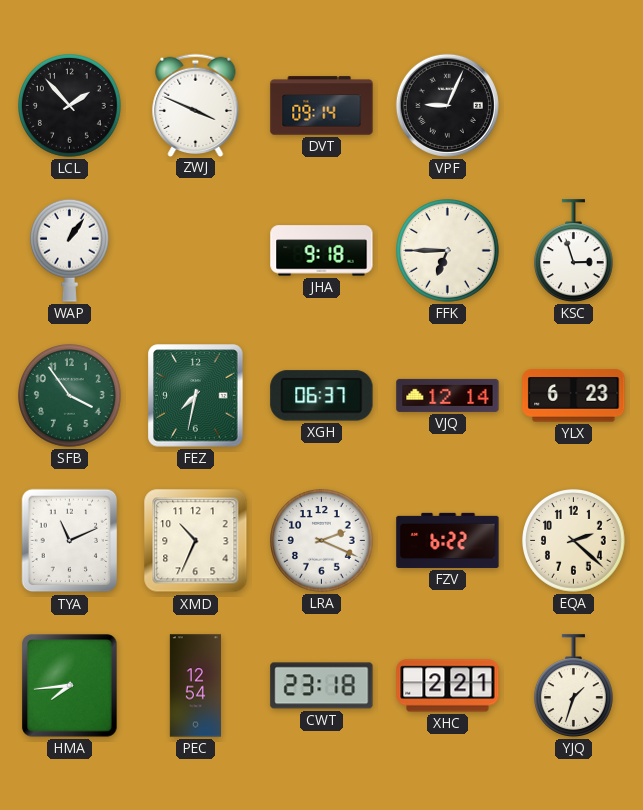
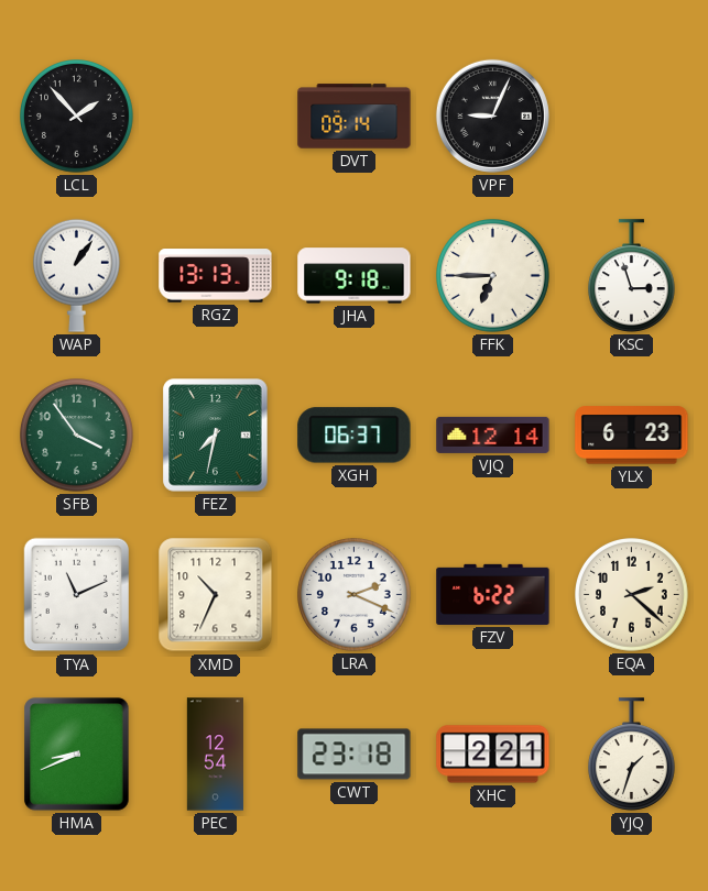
ZWJ: 3:49 -> none
RGZ: none -> 13:13
HMA: 7:44 -> 8:41
